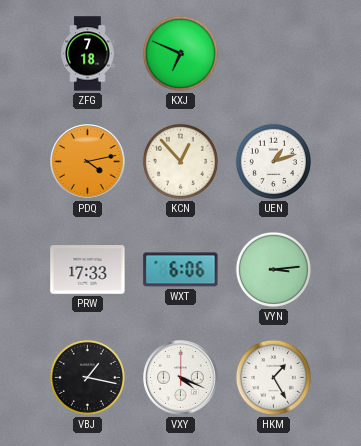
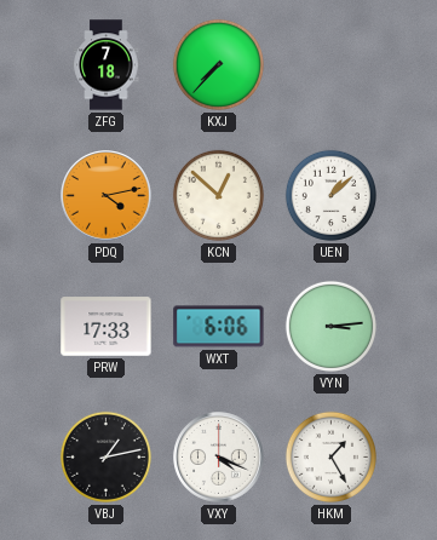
KXJ: 6:49 -> 7:37
KCN: 12:53 -> 12:52
UEN: 1:12 -> 1:08
VBJ: 1:17 -> 1:13
